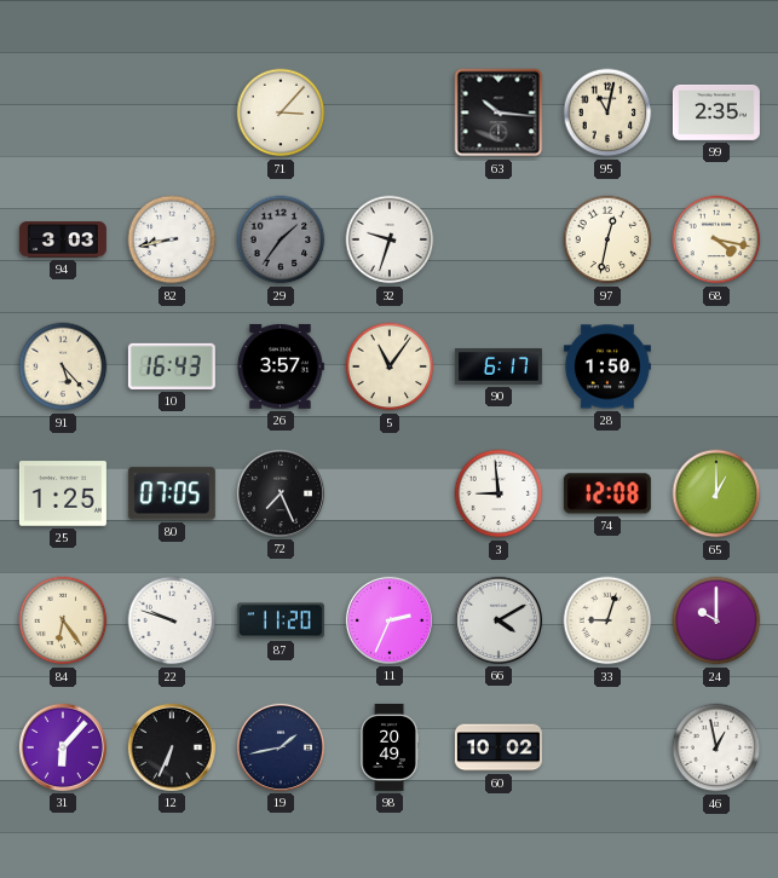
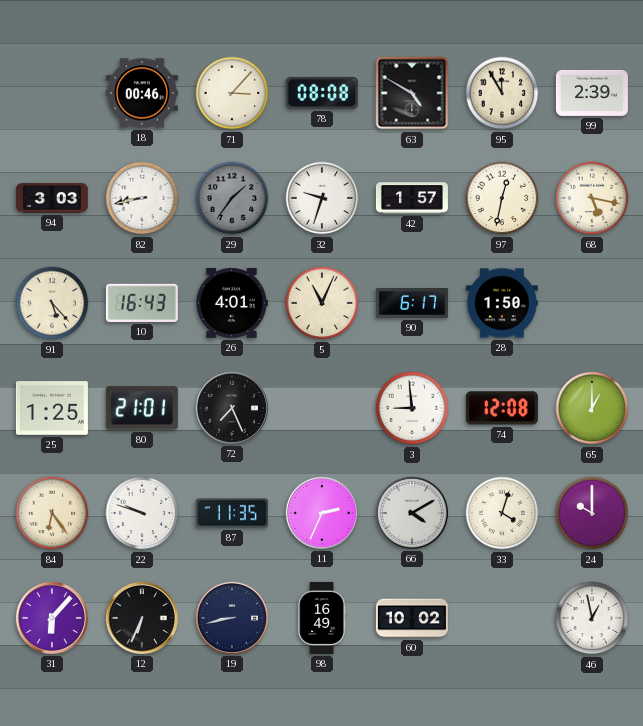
18: none -> 00:46
78: none -> 08:08
63: 10:16 -> 4:50
95: 11:02 -> 11:55
99: 2:35 -> 2:39
42: none -> 1:57
68: 4:17 -> 5:17
26: 3:57 -> 4:01
5: 11:06 -> 11:04
80: 07:05 -> 21:01
87: 11:20 -> 11:35
33: 9:03 -> 4:03
19: 1:43 -> 8:43
98: 20:49 -> 16:49
